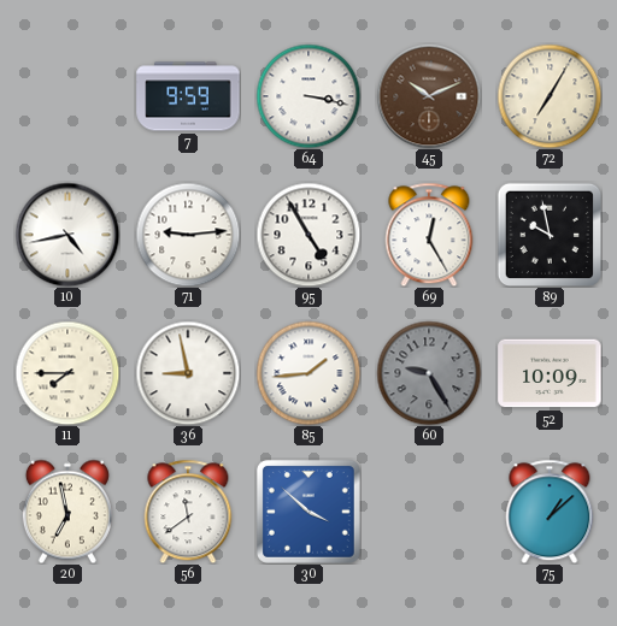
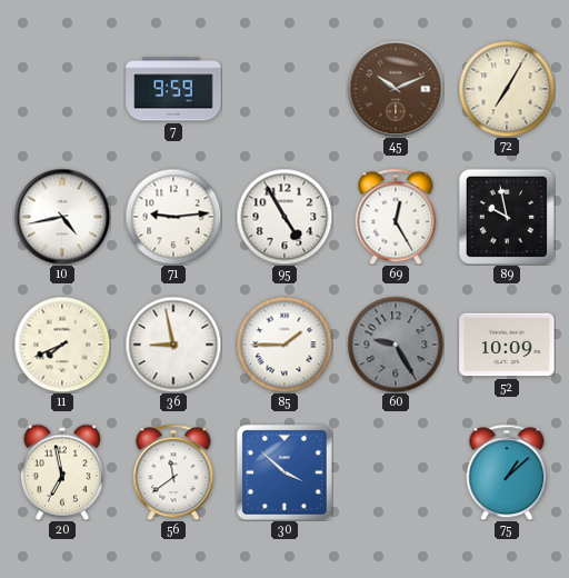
64: 3:17 -> none
11: 7:45 -> 7:41
85: 1:44 -> 1:45
